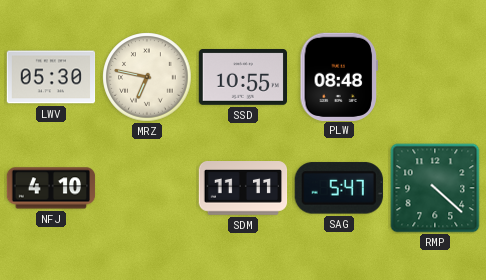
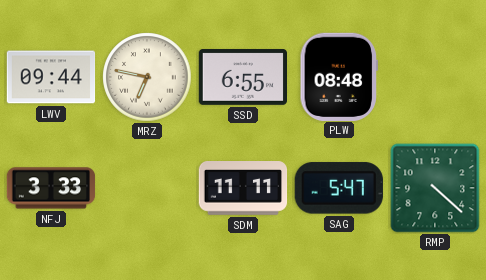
LWV: 05:30 -> 09:44
SSD: 10:55 -> 6:55
NFJ: 4:10 -> 3:33
